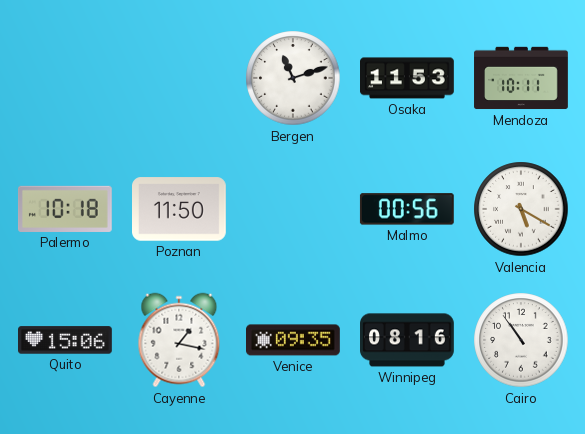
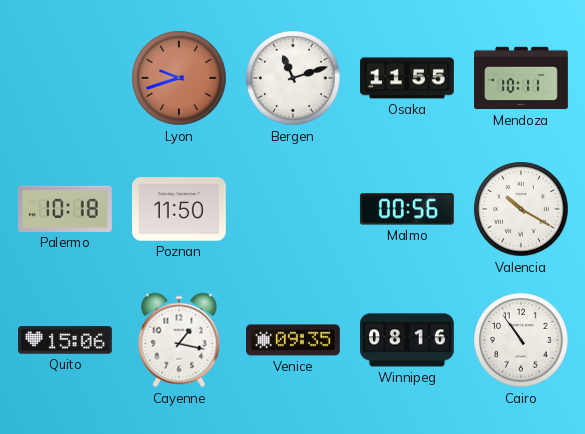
Lyon: none -> 9:42
Osaka: 11:53 -> 11:55
Valencia: 5:20 -> 10:20
